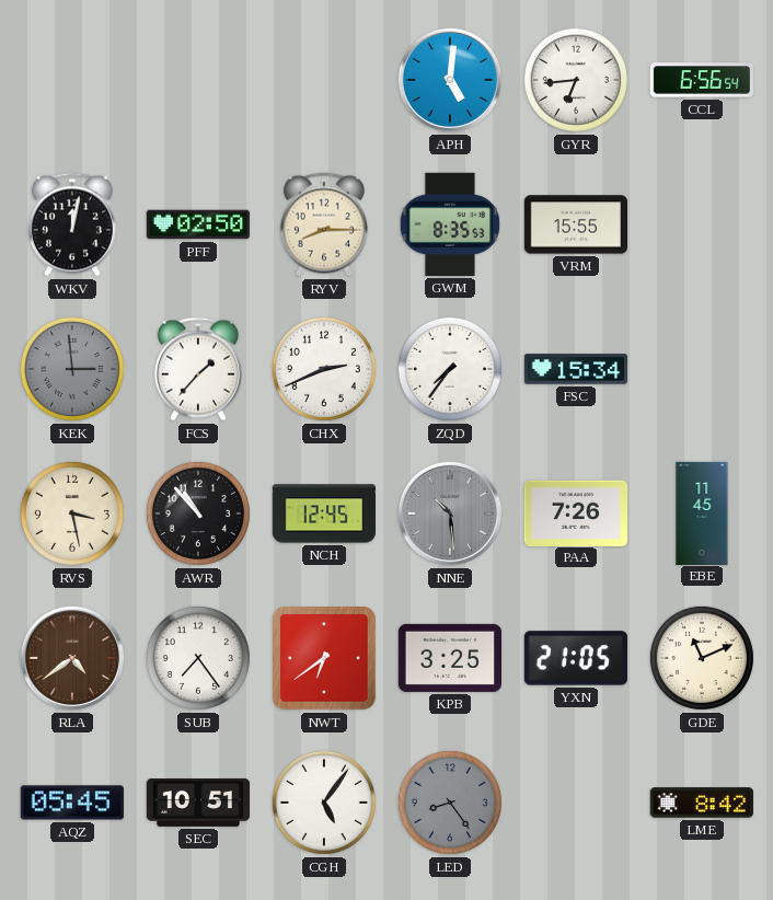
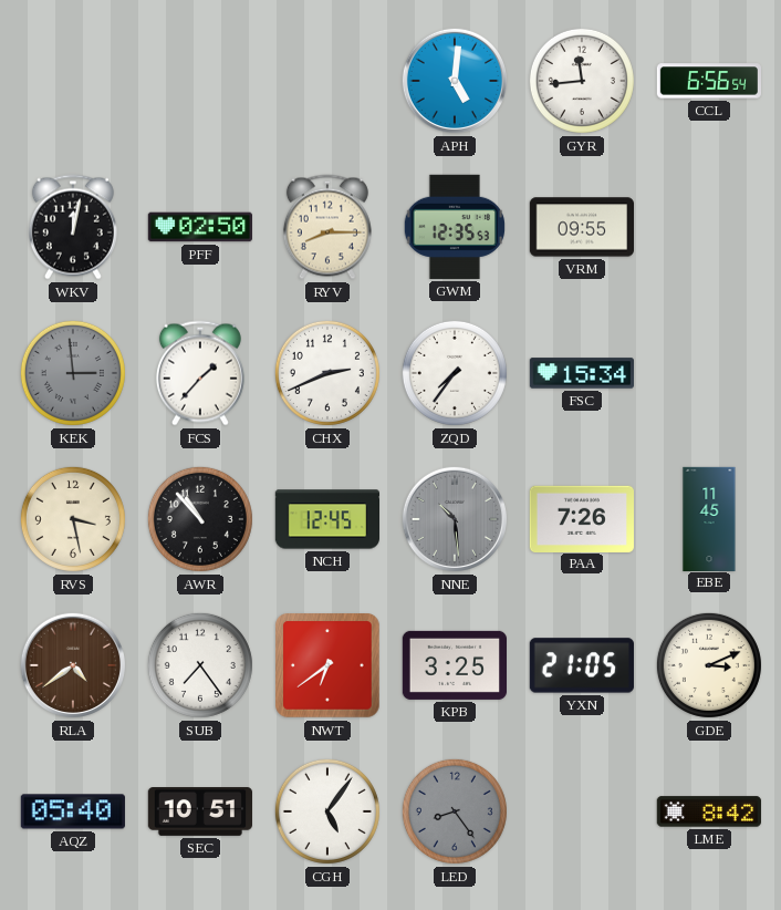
GYR: 6:44 -> 11:44
GWM: 8:35 -> 12:35
VRM: 15:55 -> 09:55
GDE: 11:11 -> 3:11
AQZ: 05:45 -> 05:40
